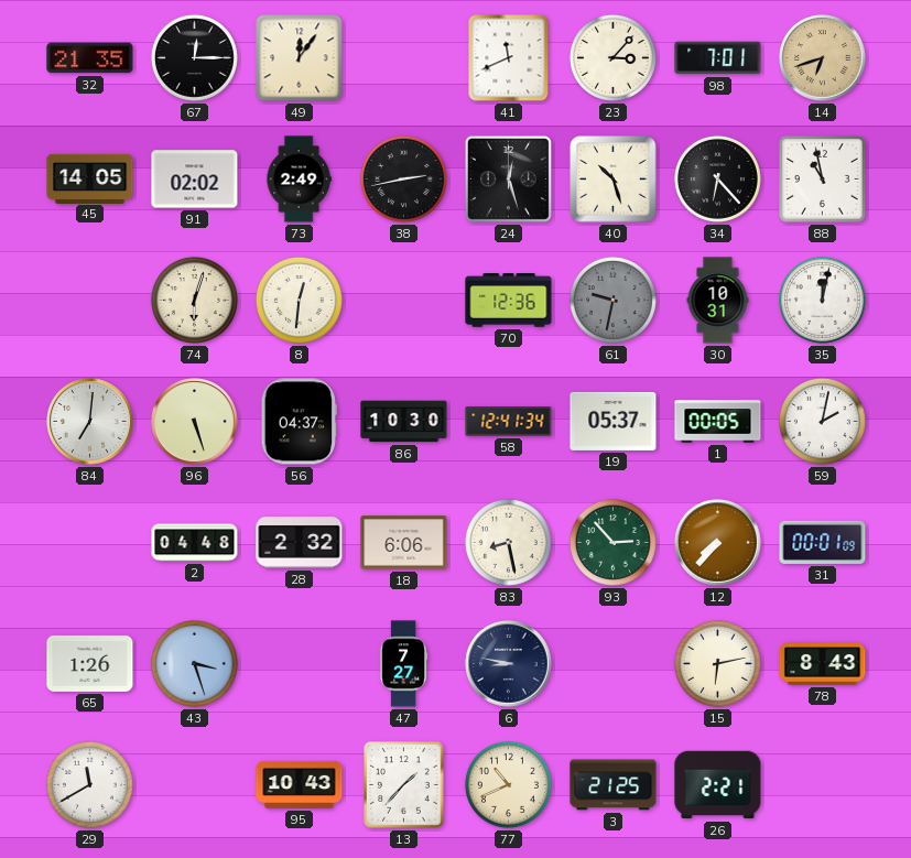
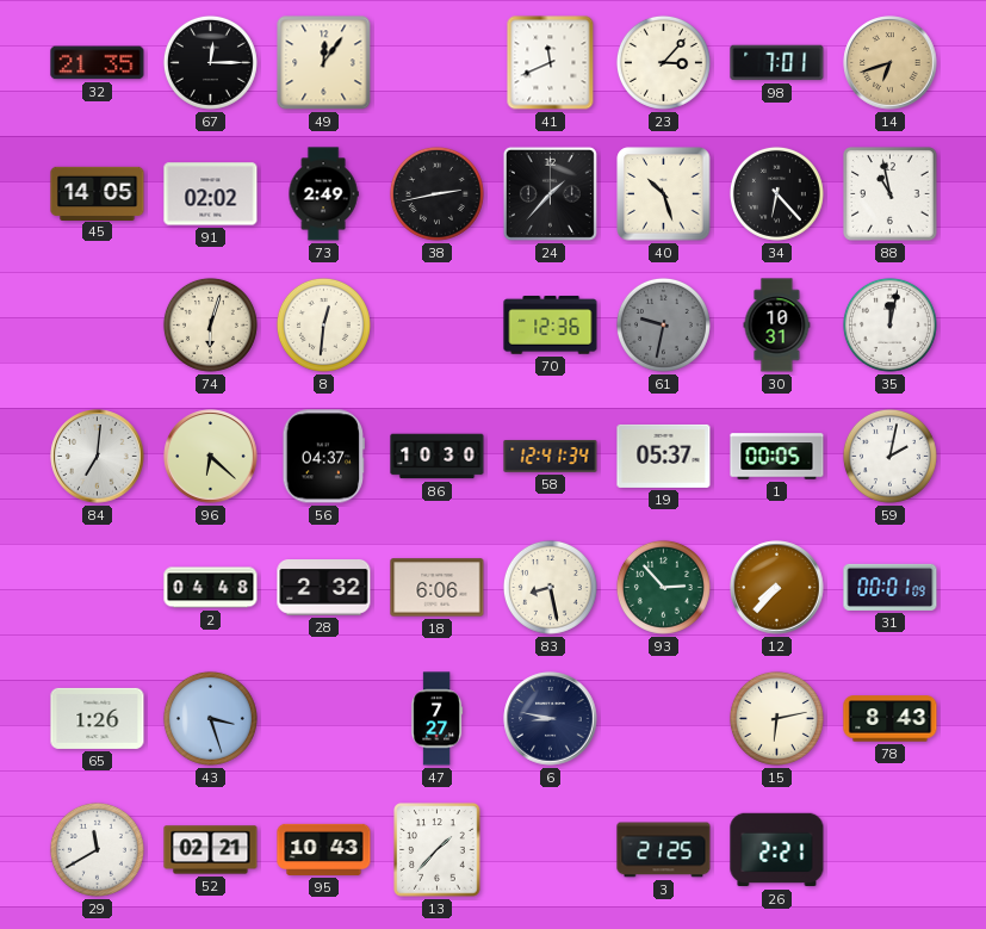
24: 12:27 -> 1:37
96: 5:27 -> 6:22
52: none -> 02:21
77: 10:41 -> none
